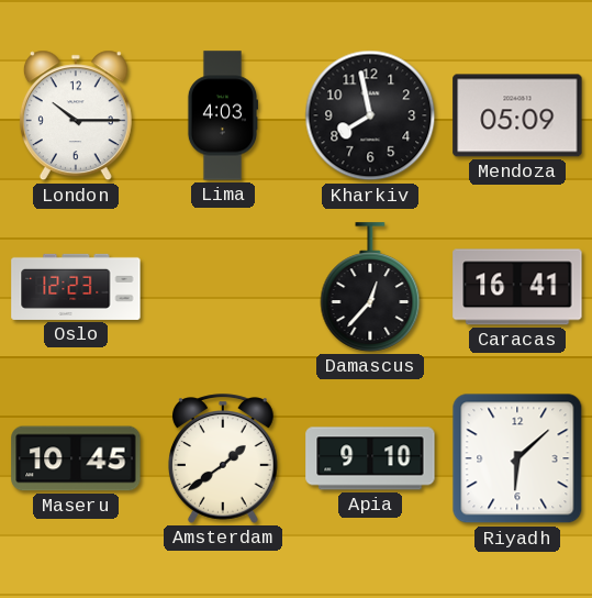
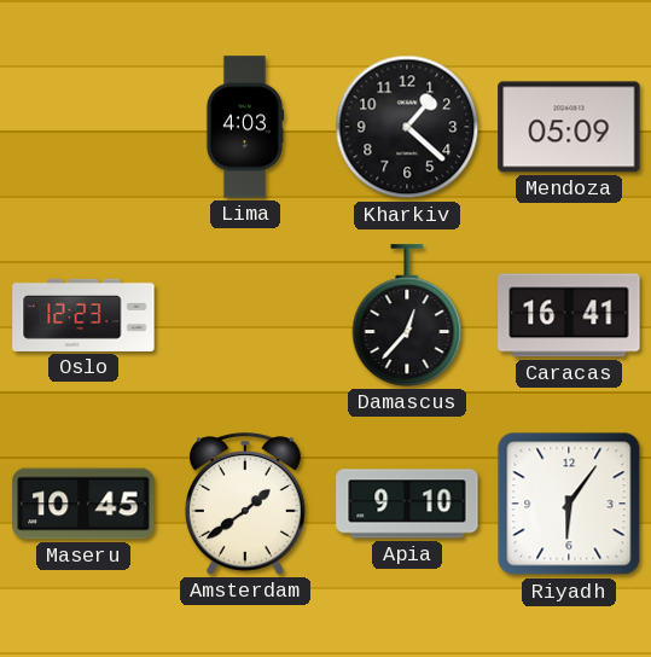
London: 10:15 -> none
Kharkiv: 7:58 -> 1:22
Riyadh: 6:08 -> 6:06
